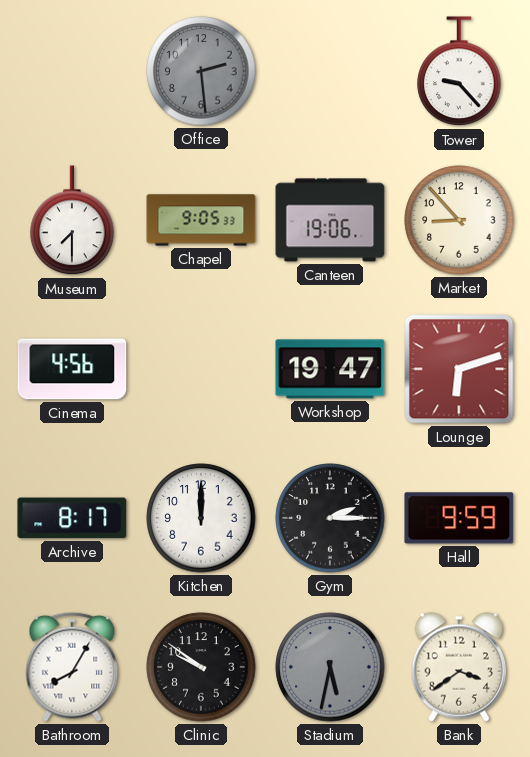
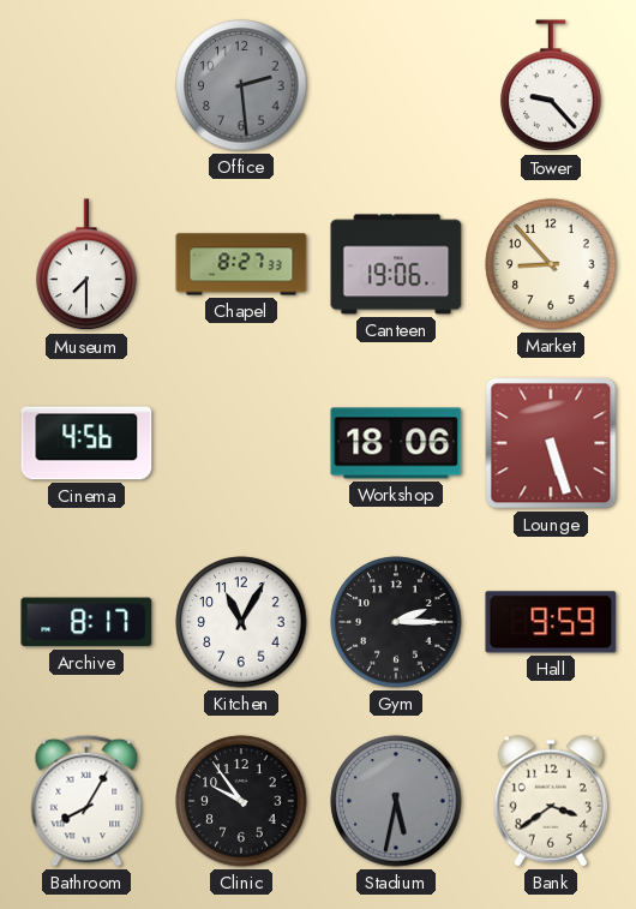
Chapel: 9:05 -> 8:27
Workshop: 19:47 -> 18:06
Lounge: 6:12 -> 5:27
Kitchen: 12:00 -> 11:05
Clinic: 9:51 -> 9:54
